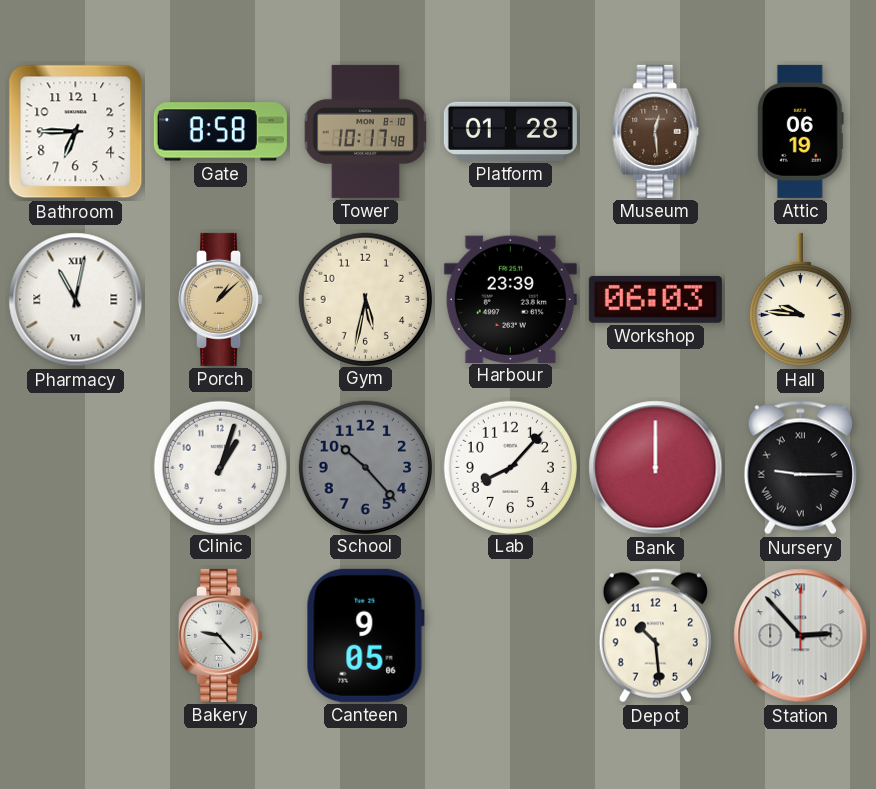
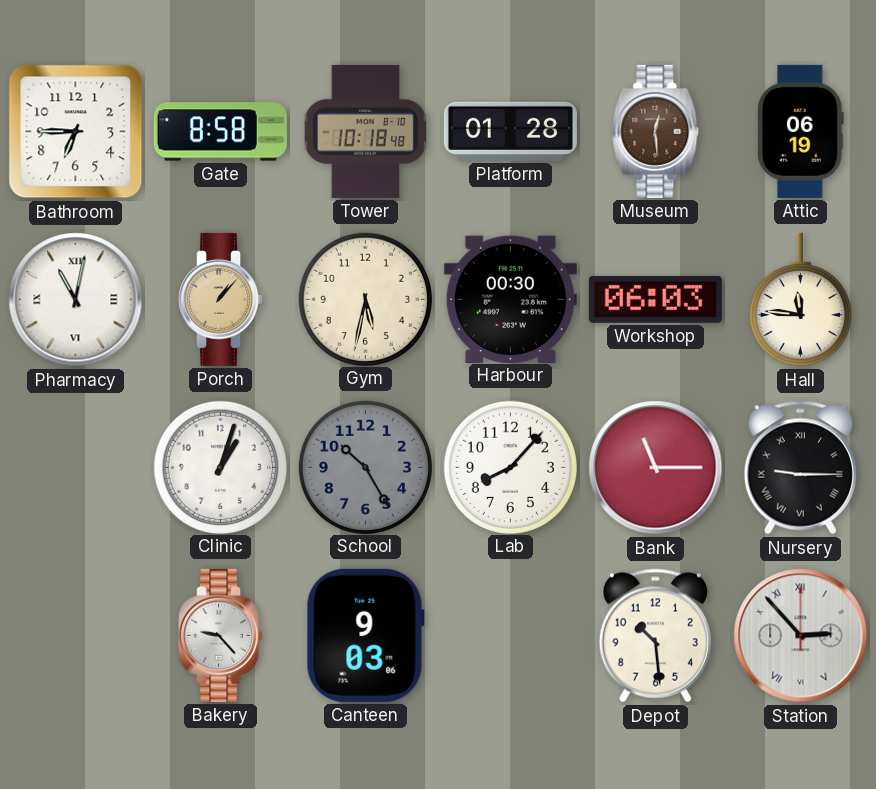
Tower: 10:17 -> 10:18
Porch: 1:08 -> 1:07
Harbour: 23:39 -> 00:30
Hall: 9:46 -> 11:46
School: 10:23 -> 10:25
Bank: 12:00 -> 11:15
Canteen: 9:05 -> 9:03
